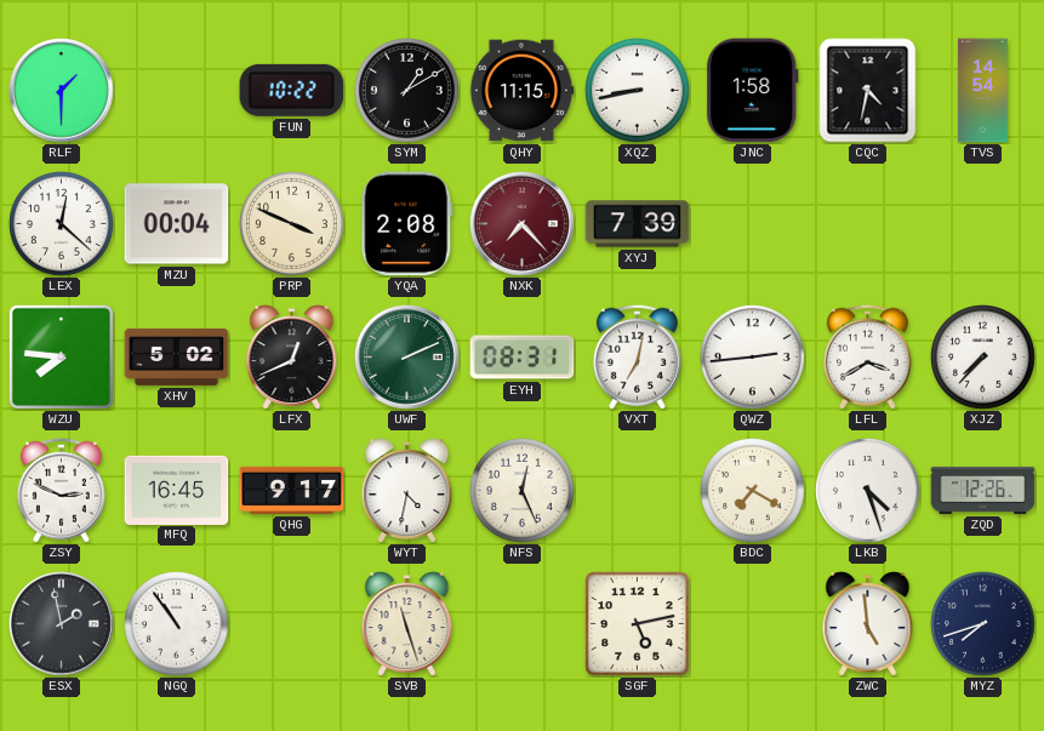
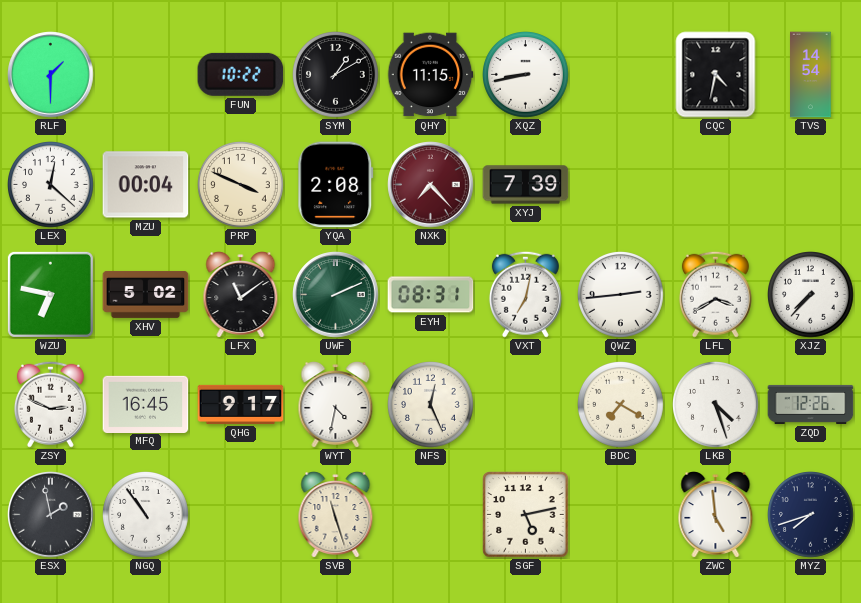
JNC: 1:58 -> none
WZU: 7:46 -> 6:47
LFX: 12:41 -> 11:09
